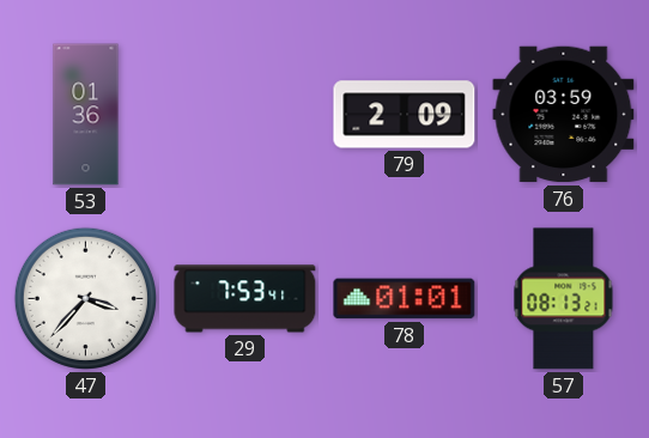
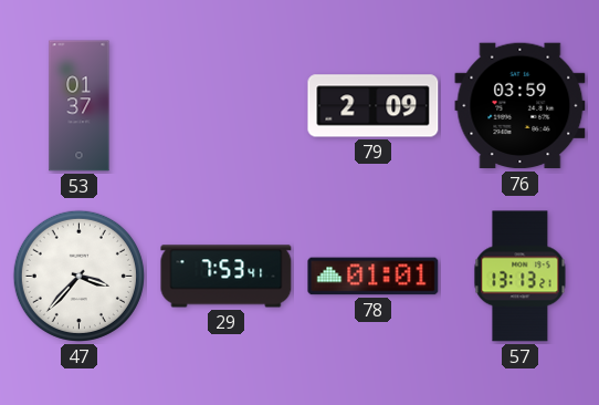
53: 01:36 -> 01:37
57: 08:13 -> 13:13
